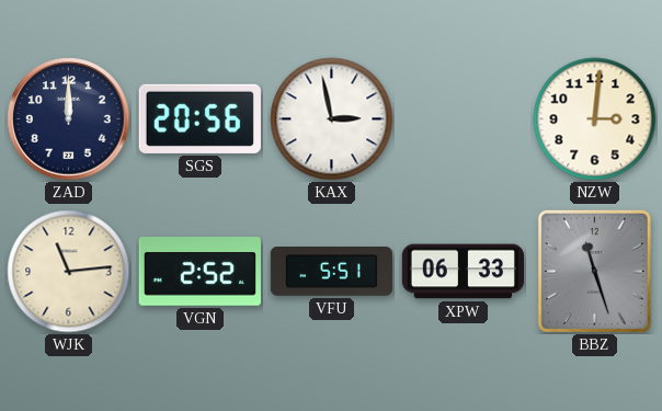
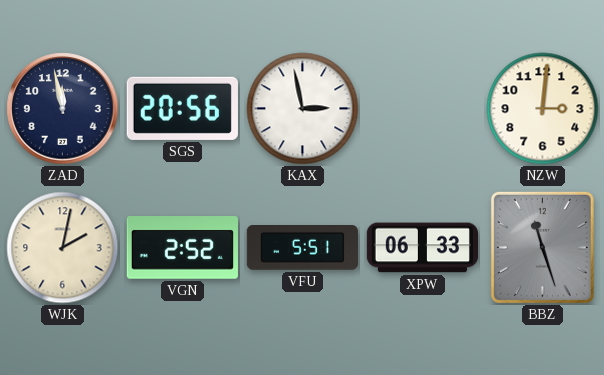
ZAD: 12:00 -> 11:58
WJK: 11:14 -> 2:02
